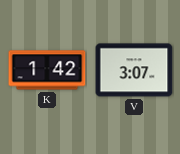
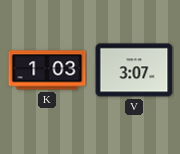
K: 1:42 -> 1:03
